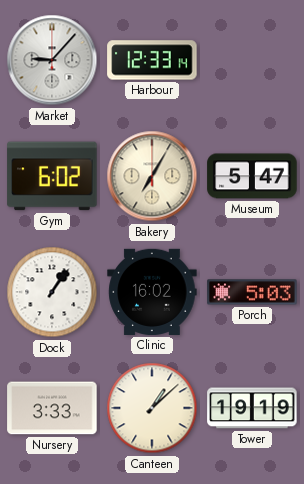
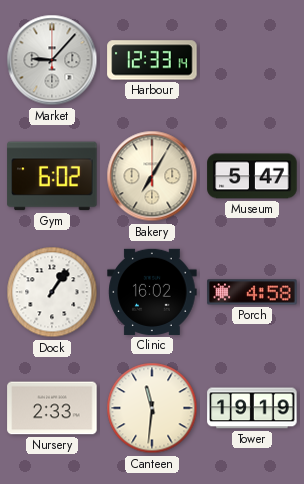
Porch: 5:03 -> 4:58
Nursery: 3:33 -> 2:33
Canteen: 1:08 -> 11:31
